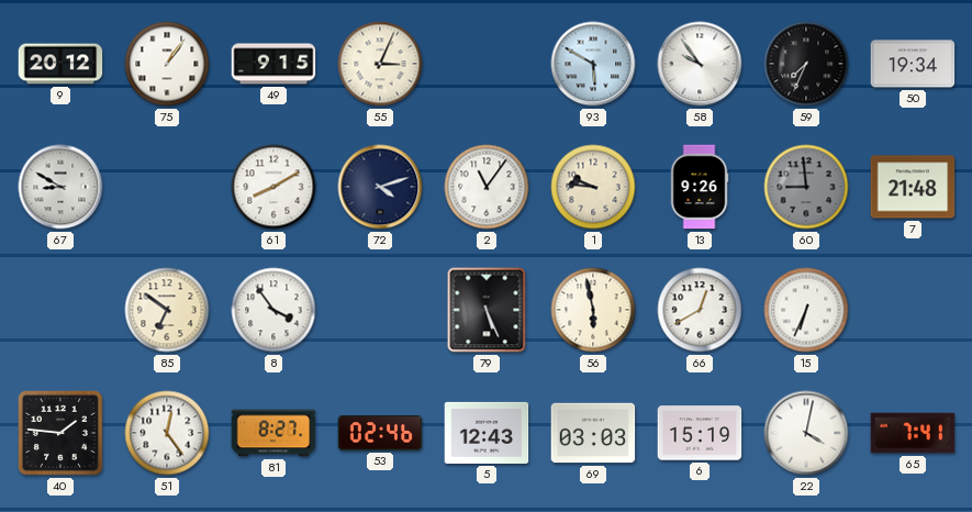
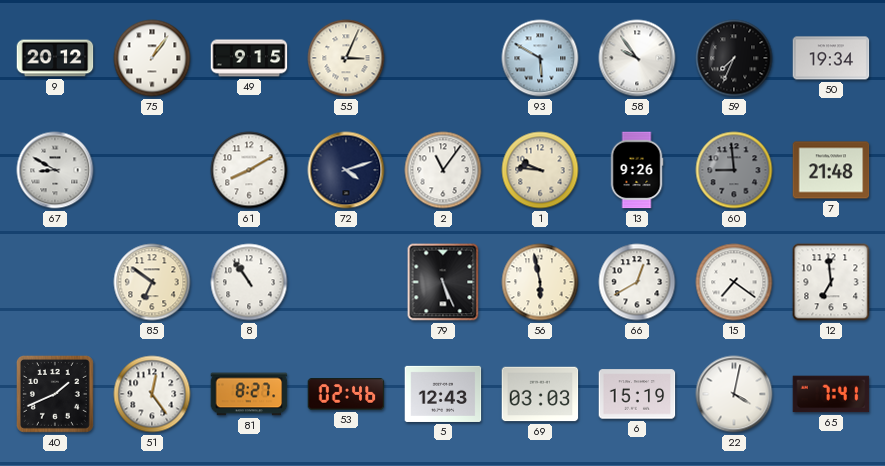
8: 3:54 -> 10:54
15: 6:34 -> 7:21
12: none -> 6:59
40: 1:46 -> 1:41
